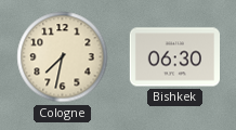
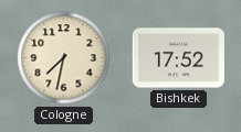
Bishkek: 06:30 -> 17:52
